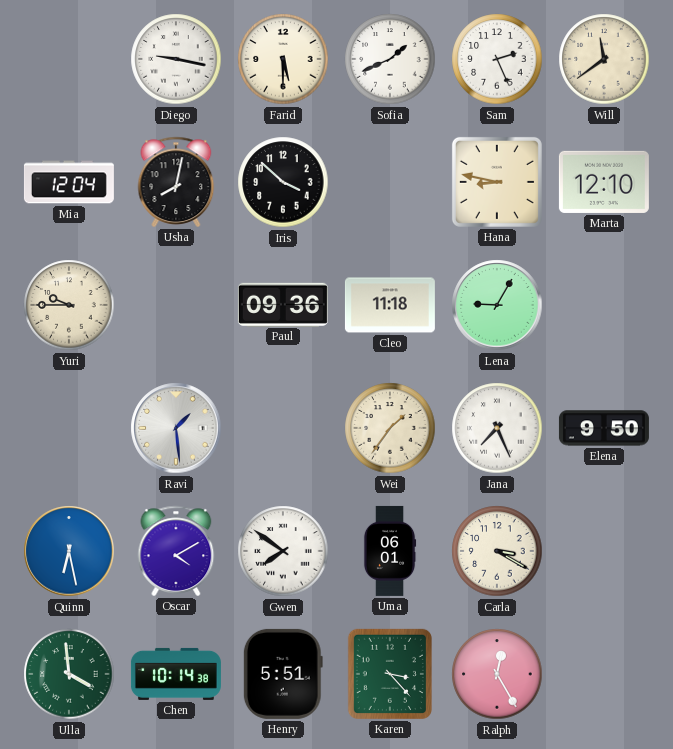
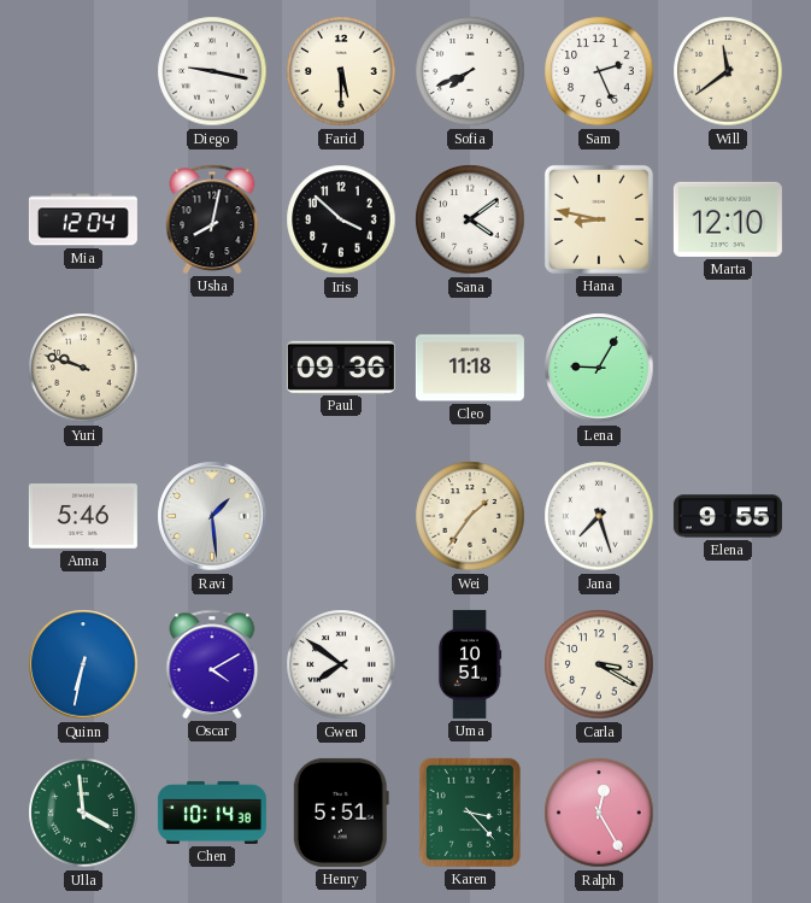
Sofia: 1:41 -> 7:41
Sana: none -> 4:09
Yuri: 9:45 -> 9:48
Anna: none -> 5:46
Jana: 7:26 -> 7:27
Elena: 9:50 -> 9:55
Quinn: 6:28 -> 6:32
Uma: 06:01 -> 10:51
